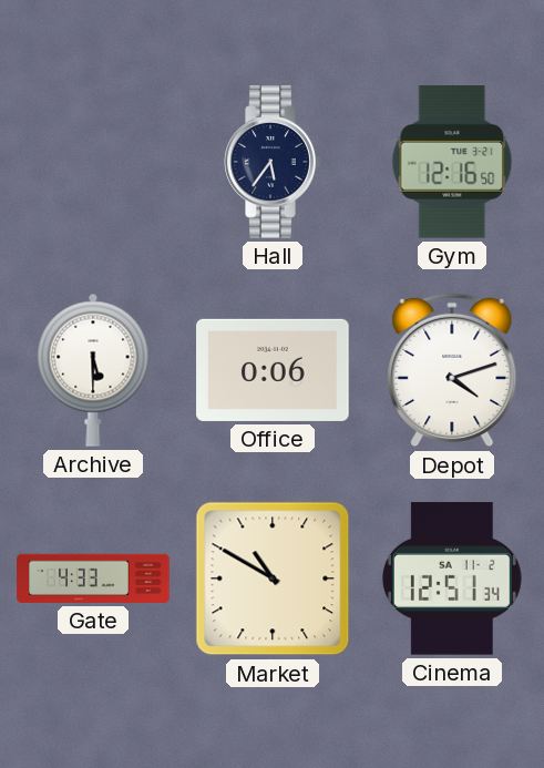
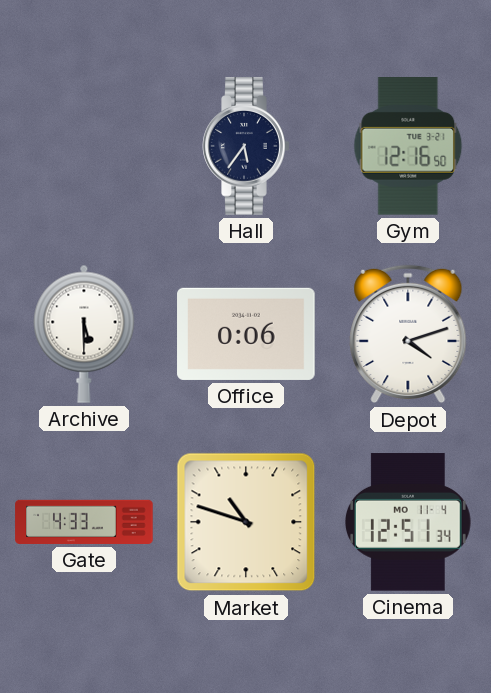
Market: 10:50 -> 10:48
Cinema date: SA 11-2 -> MO 11-4
